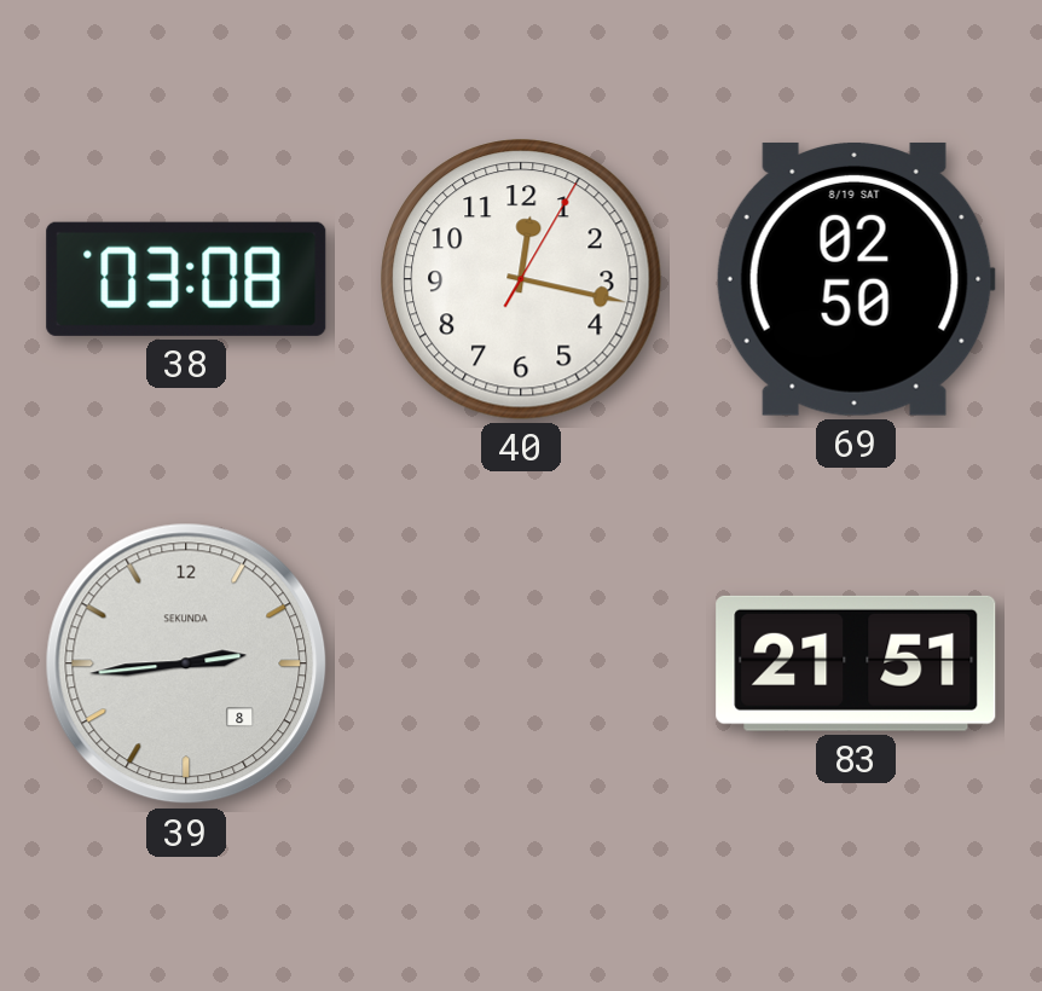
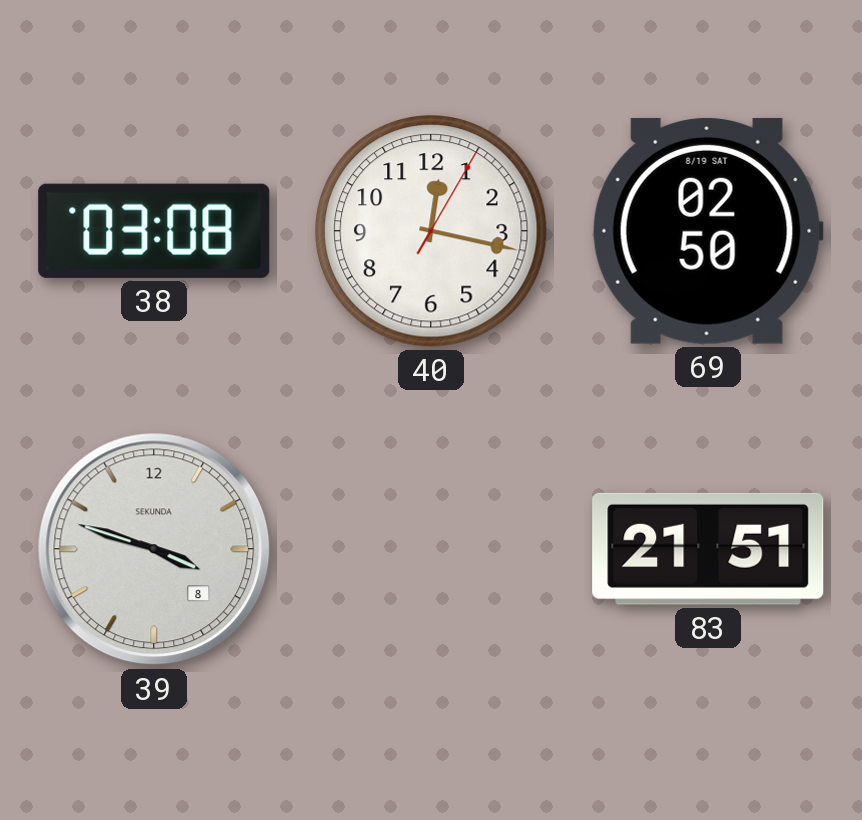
39: 2:44 -> 3:48
